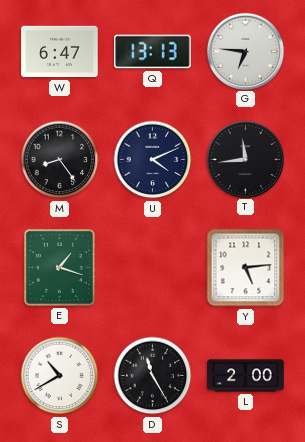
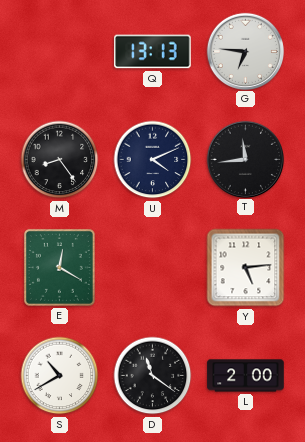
W: 6:47 -> none
E: 1:18 -> 12:20
D: 11:25 -> 11:21
